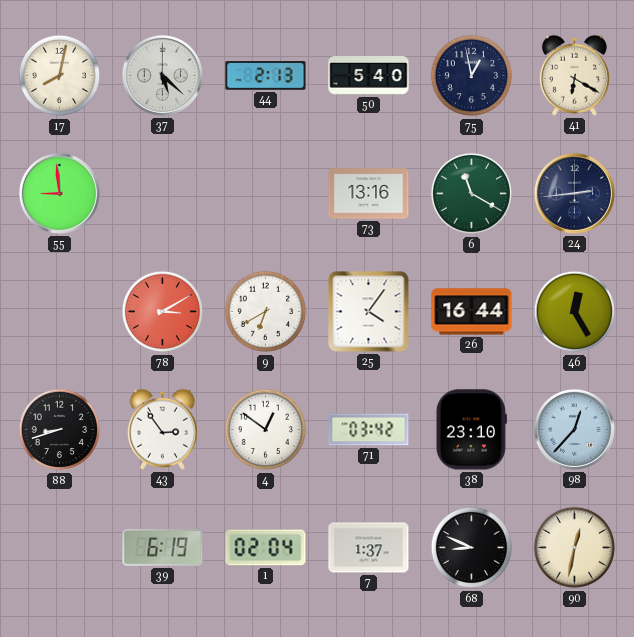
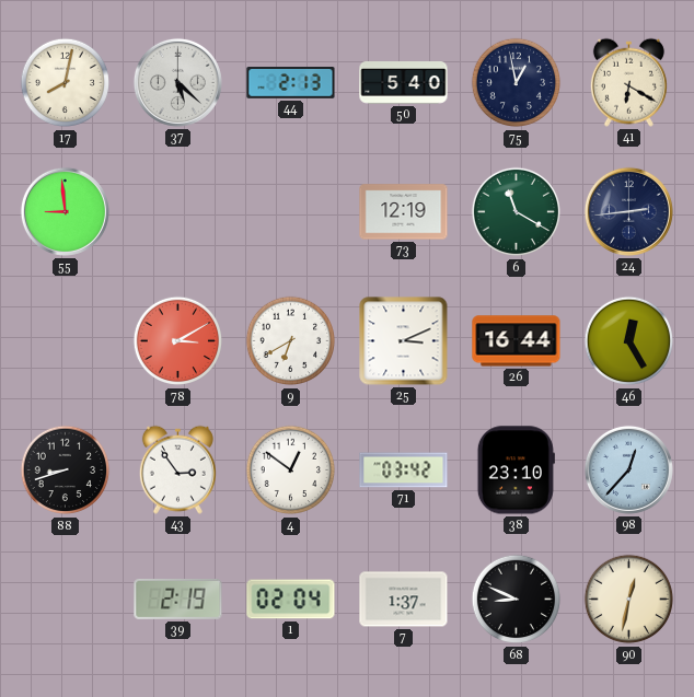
73: 13:16 -> 12:19
25: 4:06 -> 3:11
39: 6:19 -> 2:19
